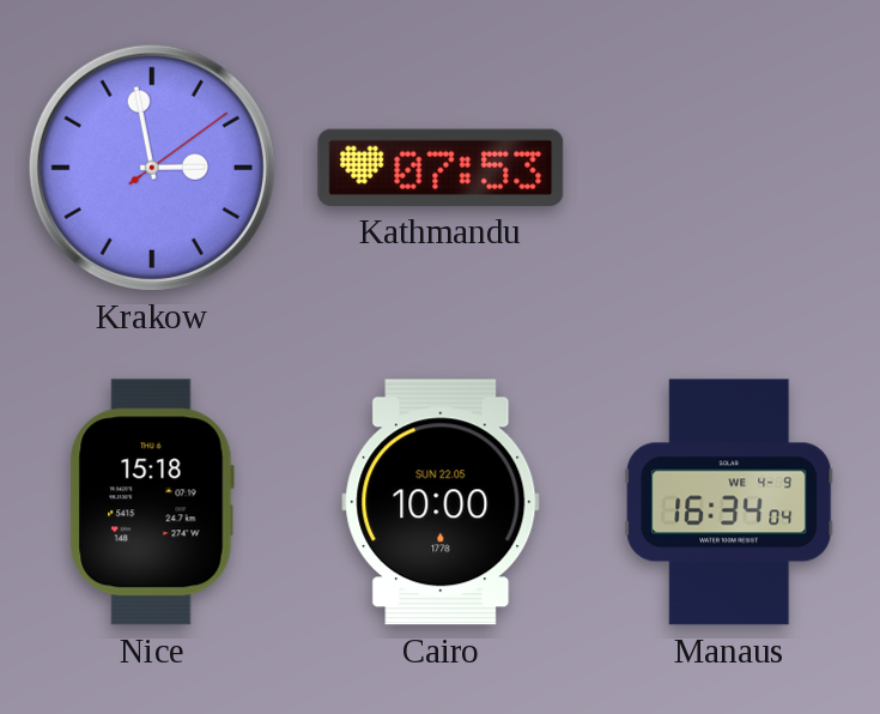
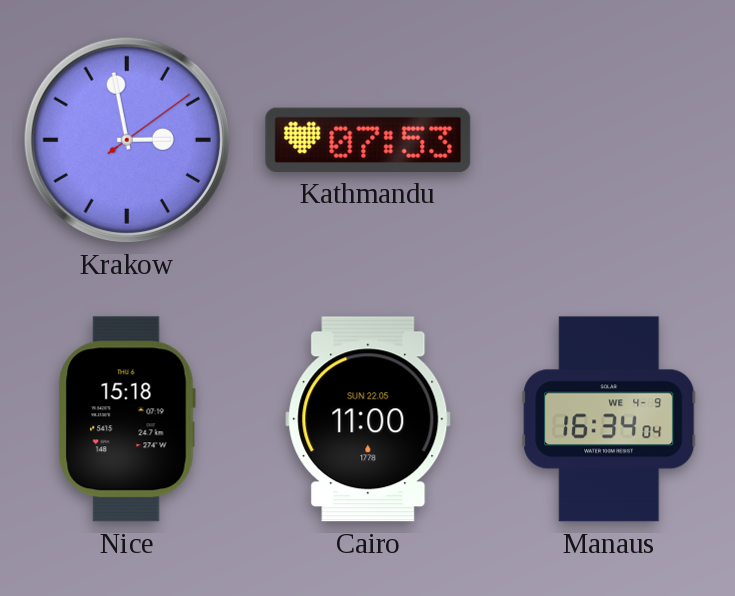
Cairo: 10:00 -> 11:00
